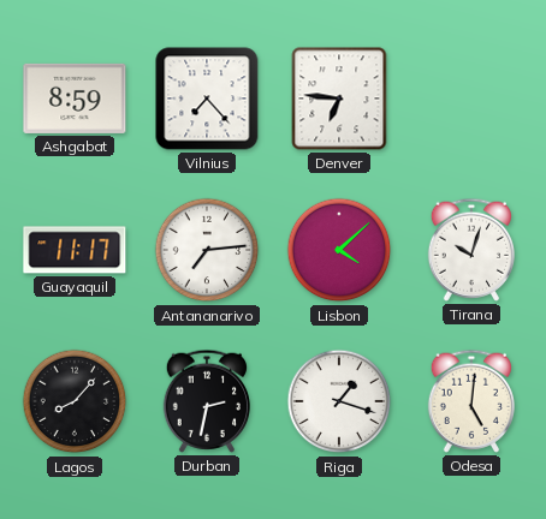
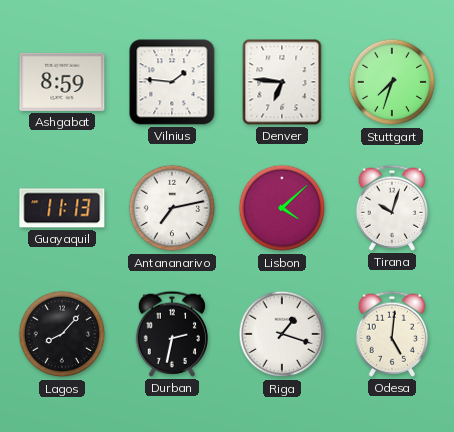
Vilnius: 7:23 -> 1:46
Stuttgart: none -> 7:33
Guayaquil: 11:17 -> 11:13
Antananarivo: 7:14 -> 7:13
